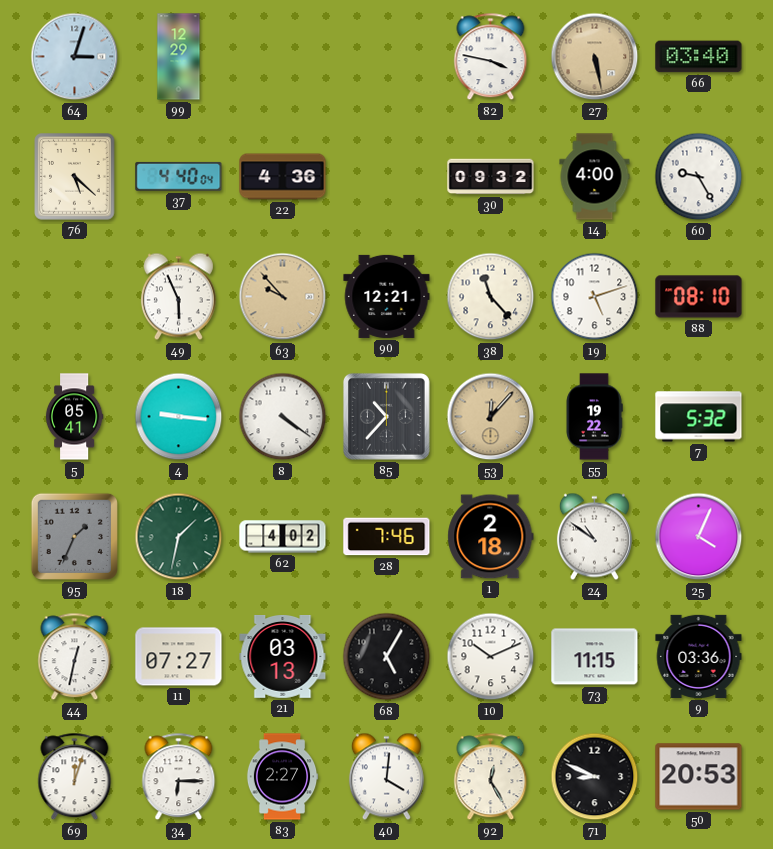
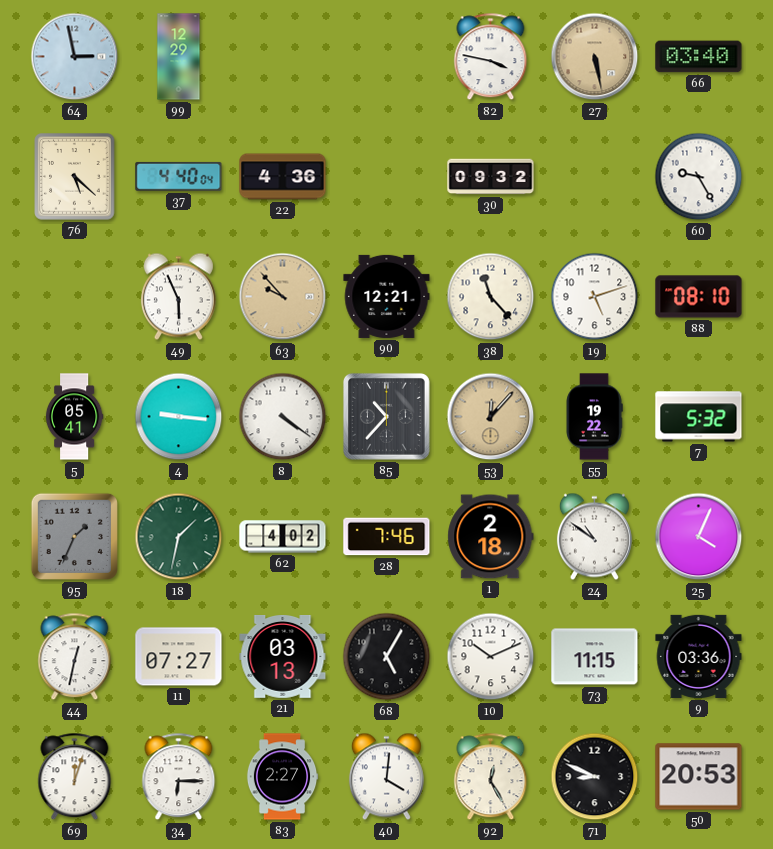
64: 3:03 -> 2:58
14: 4:00 -> none
